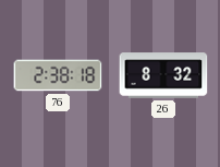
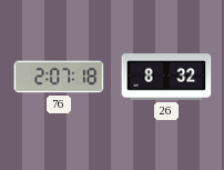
76: 2:38 -> 2:07
